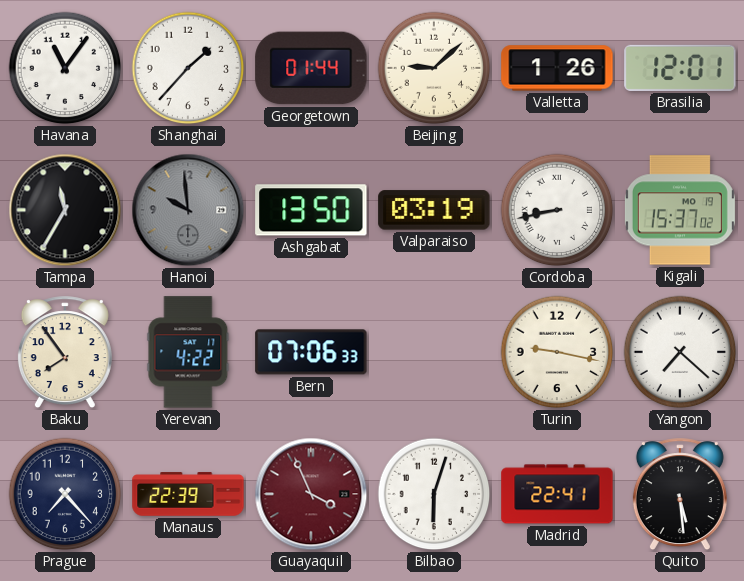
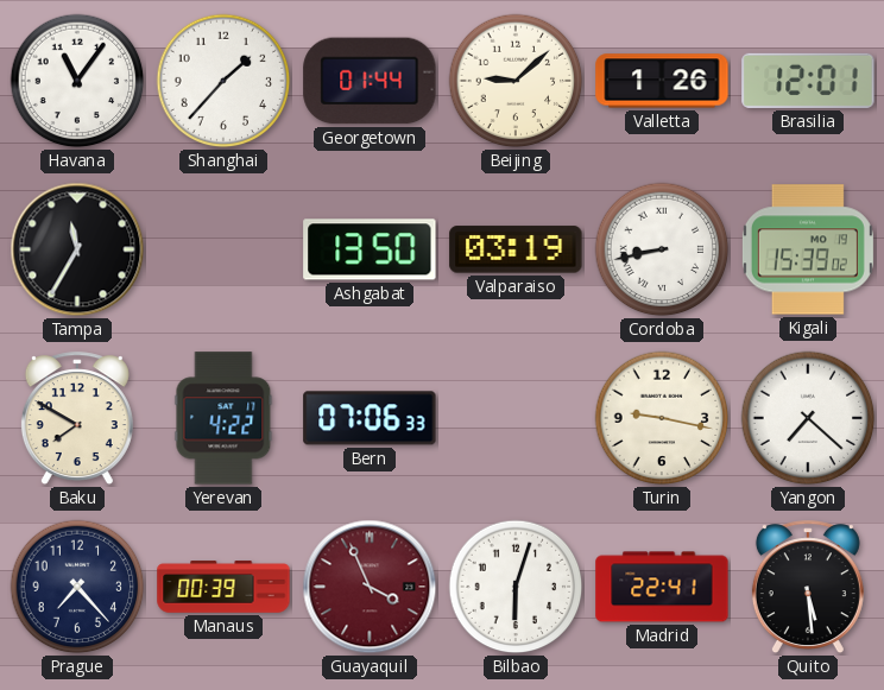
Hanoi: 9:59 -> none
Kigali: 15:37 -> 15:39
Baku: 7:54 -> 7:50
Manaus: 22:39 -> 00:39
